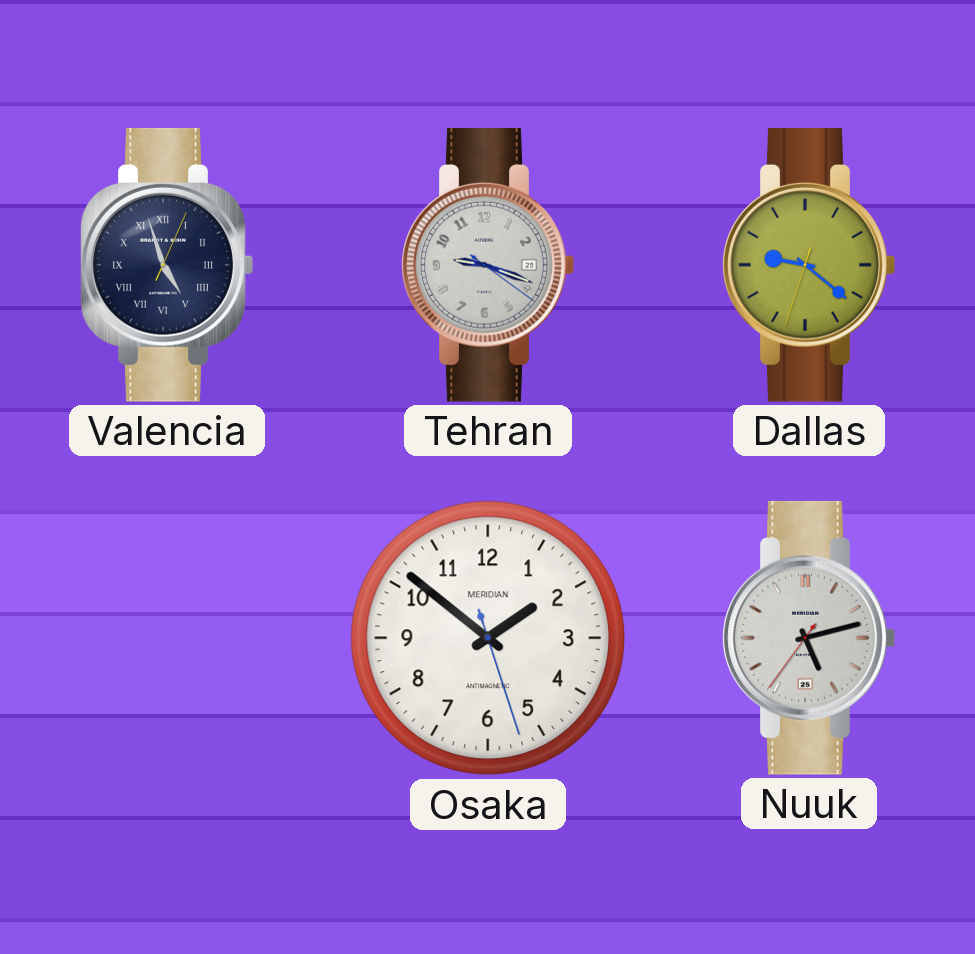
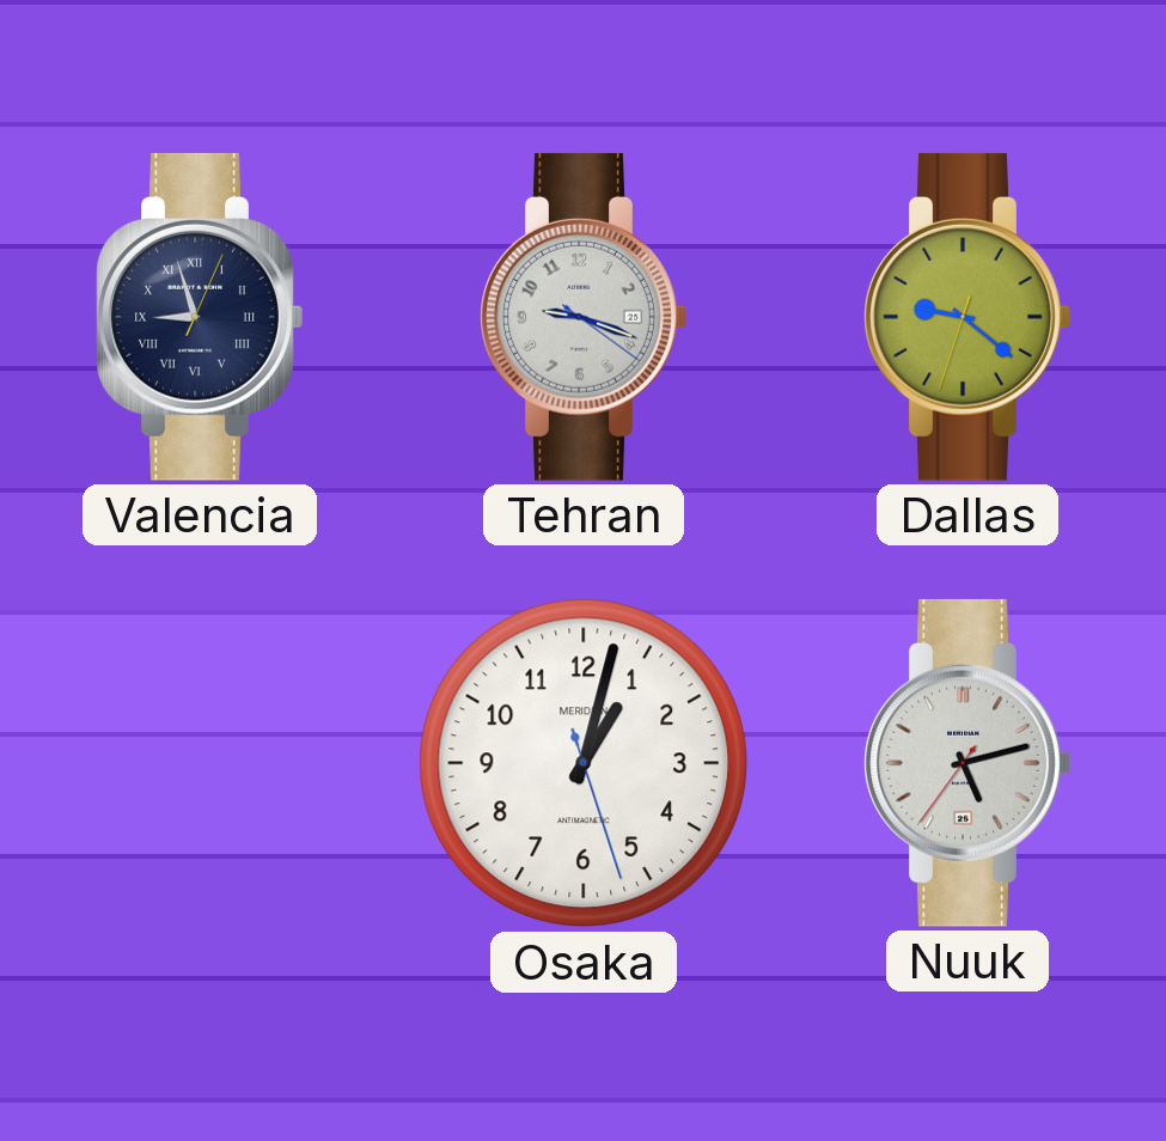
Valencia: 4:57 -> 8:57
Osaka: 1:51 -> 1:02
